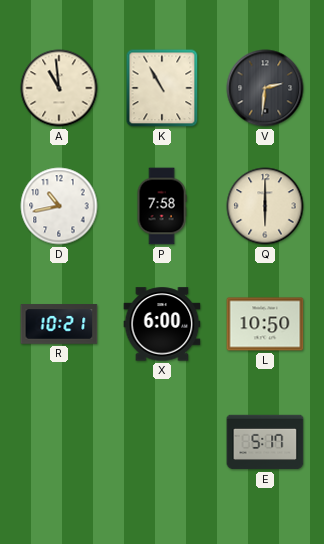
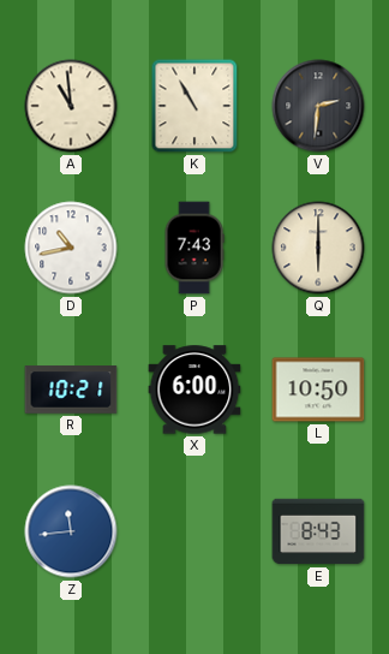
P: 7:58 -> 7:43
Z: none -> 11:44
E: 5:17 -> 8:43
